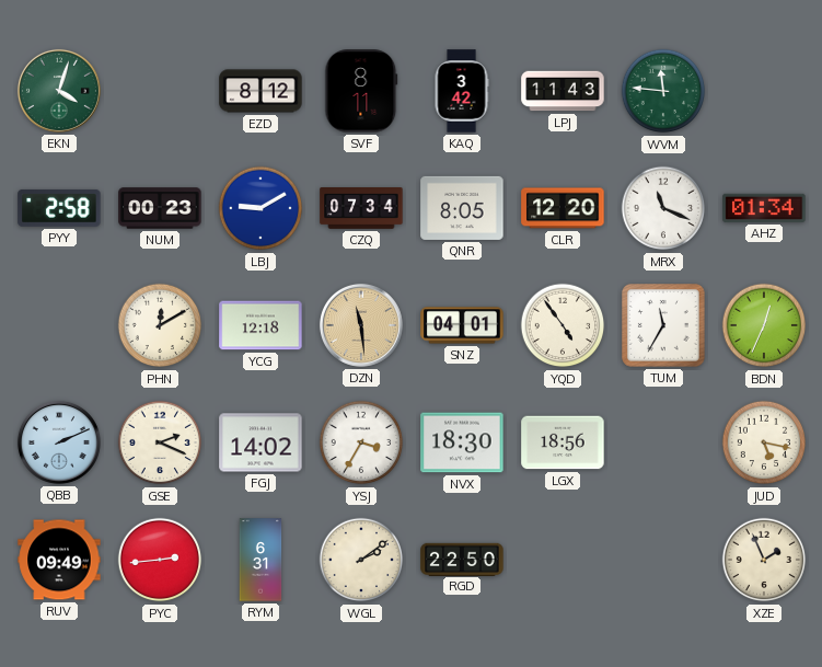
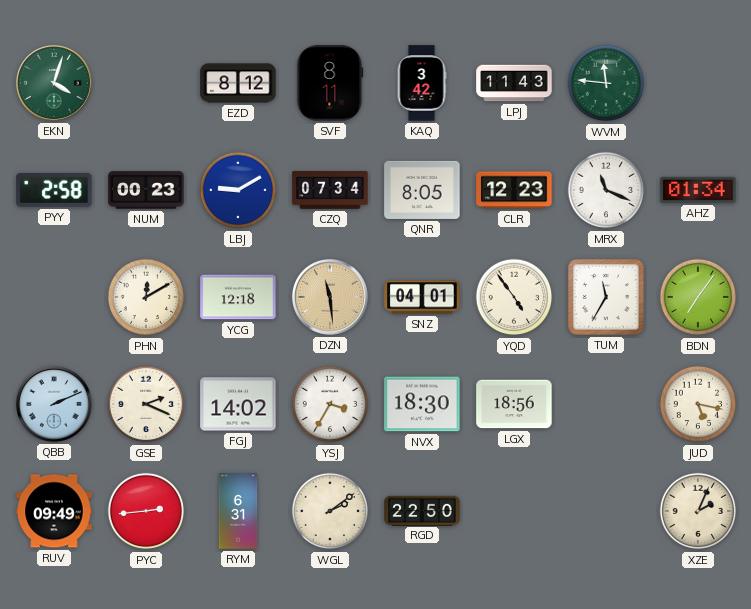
CLR: 12:20 -> 12:23
BDN: 12:34 -> 7:06
XZE: 1:56 -> 2:04
